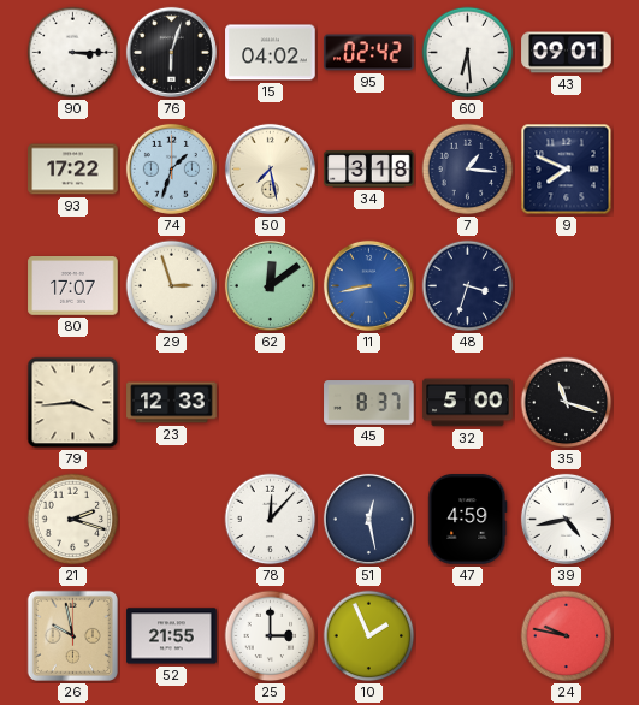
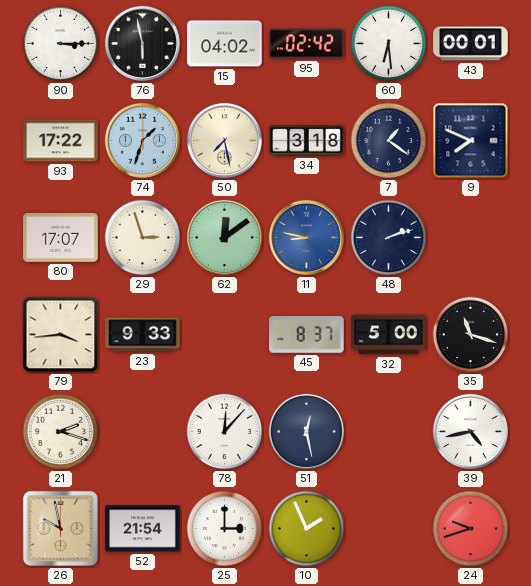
76: 6:03 -> 5:58
43: 09:01 -> 00:01
7: 1:16 -> 1:21
11: 8:43 -> 8:47
48: 3:33 -> 2:12
23: 12:33 -> 9:33
47: 4:59 -> none
52: 21:55 -> 21:54
24: 9:47 -> 9:42
